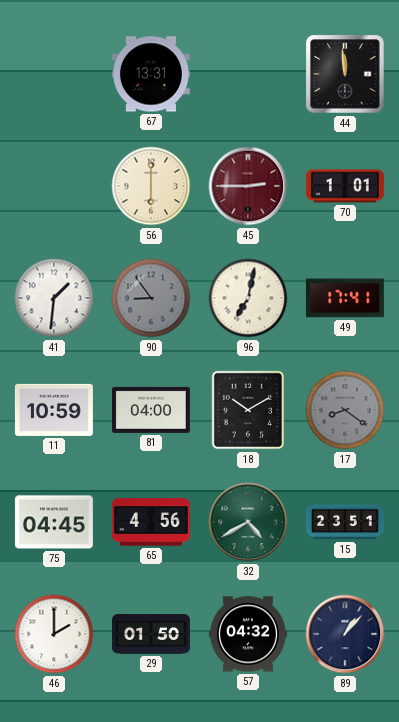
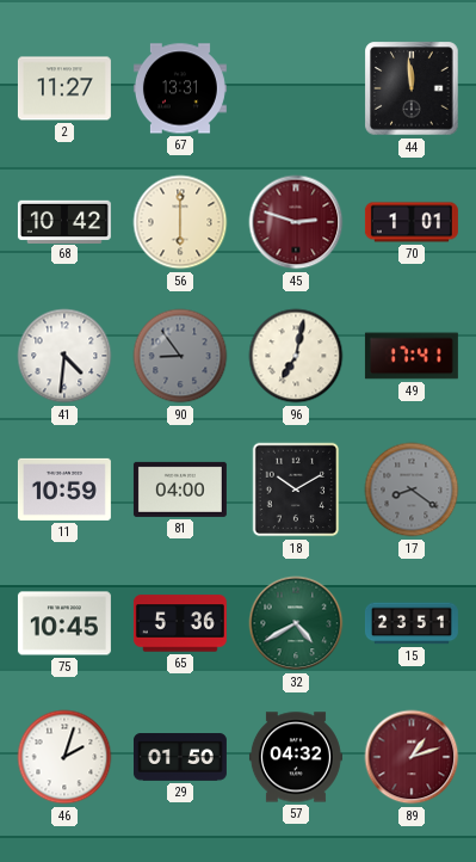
2: none -> 11:27
68: none -> 10:42
45: 2:45 -> 2:48
41: 1:31 -> 4:31
75: 04:45 -> 10:45
65: 4:56 -> 5:36
46: 2:00 -> 2:03
89: 1:07 -> 1:12
89 dial: navy -> burgundy
